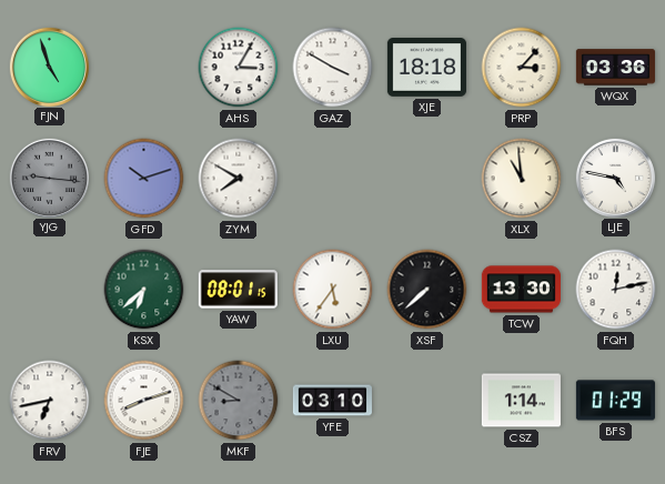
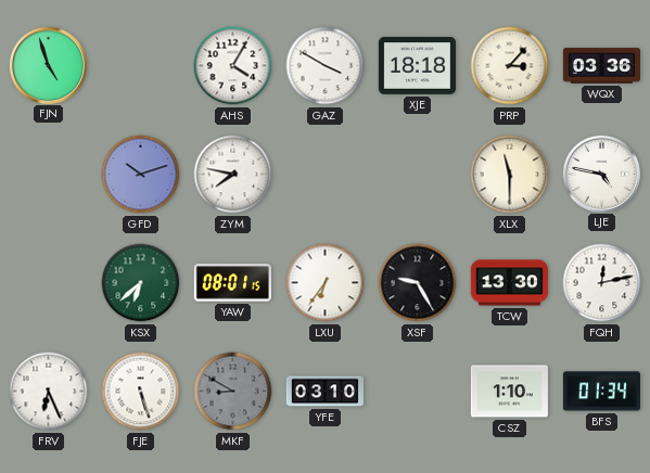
AHS: 3:05 -> 4:05
YJG: 9:16 -> none
ZYM: 7:50 -> 7:47
XLX: 10:59 -> 11:30
LXU: 5:36 -> 6:36
XSF: 7:38 -> 9:25
FRV: 6:43 -> 6:26
FJE: 8:12 -> 5:27
CSZ: 1:14 -> 1:10
BFS: 01:29 -> 01:34
